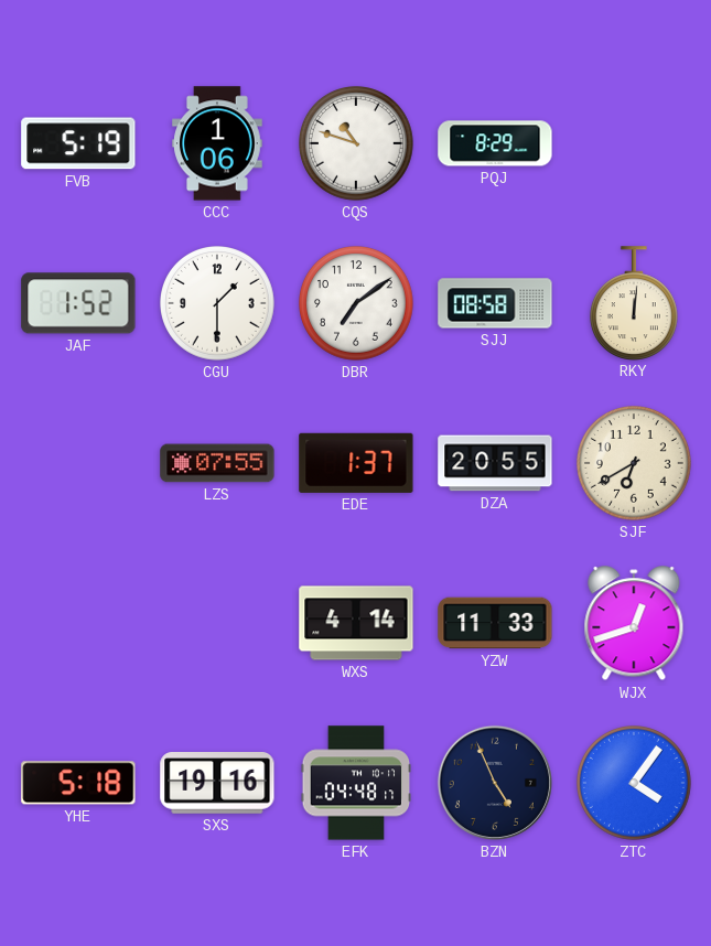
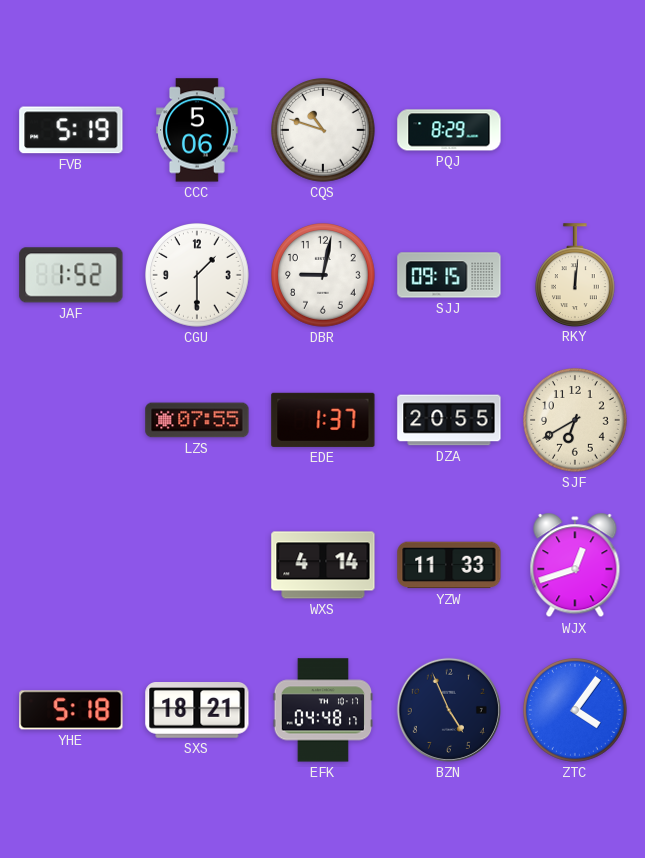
CCC: 1:06 -> 5:06
DBR: 7:09 -> 9:02
SJJ: 08:58 -> 09:15
SXS: 19:16 -> 18:21
